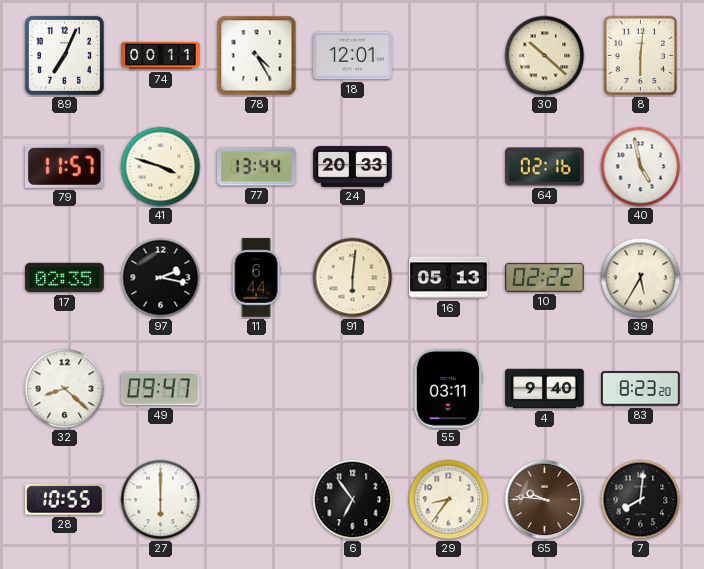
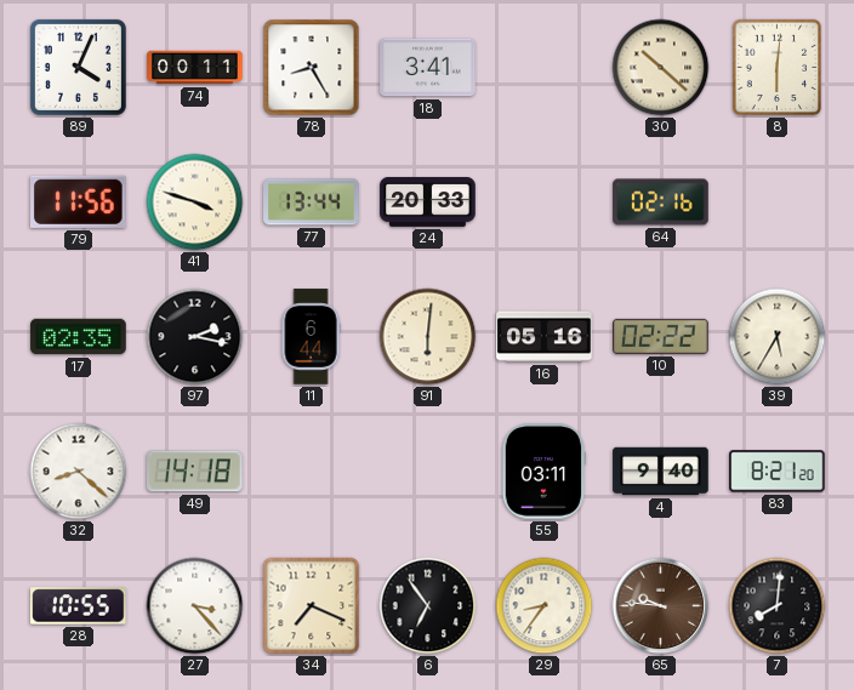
89: 7:04 -> 4:04
78: 4:25 -> 8:25
18: 12:01 -> 3:41
79: 11:57 -> 11:56
40: 4:58 -> none
16: 05:13 -> 05:16
49: 09:47 -> 14:18
83: 8:23 -> 8:21
27: 6:00 -> 3:23
34: none -> 7:19
